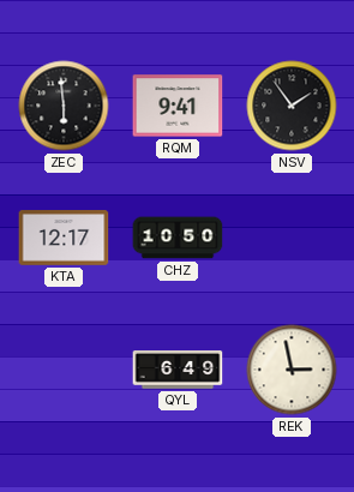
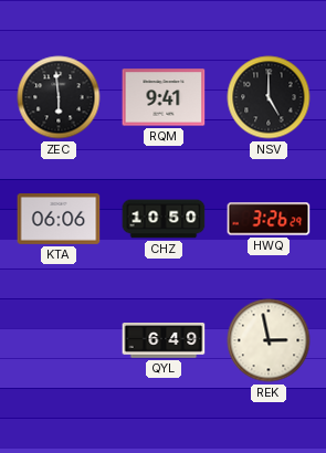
NSV: 1:54 -> 5:00
KTA: 12:17 -> 06:06
HWQ: none -> 3:26
